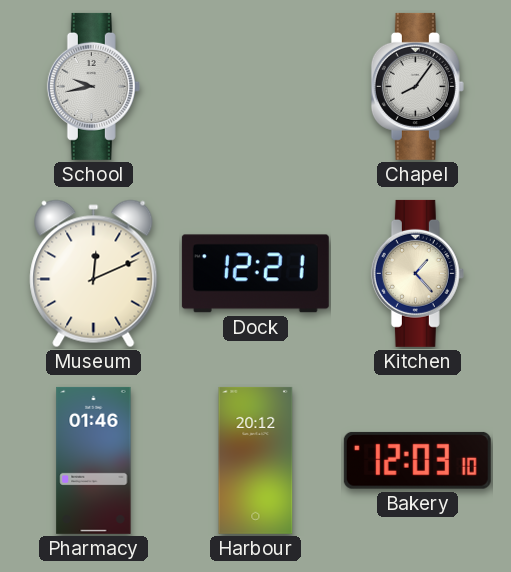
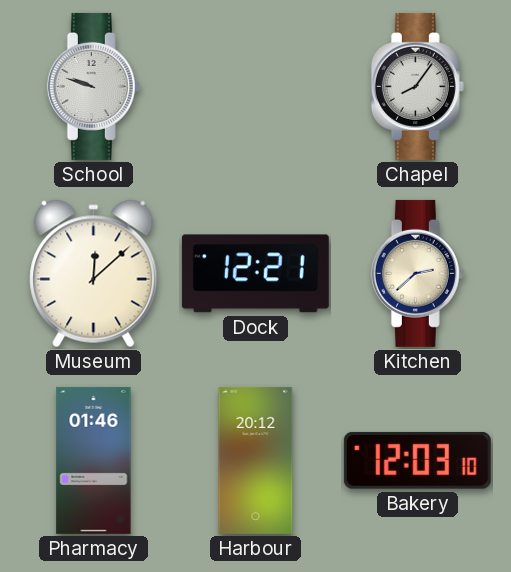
School: 9:43 -> 9:48
Museum: 12:11 -> 12:08
Kitchen: 1:23 -> 2:38
